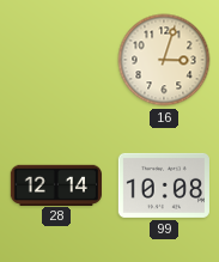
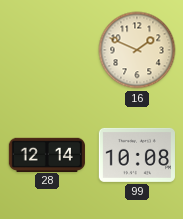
16: 3:03 -> 1:49
